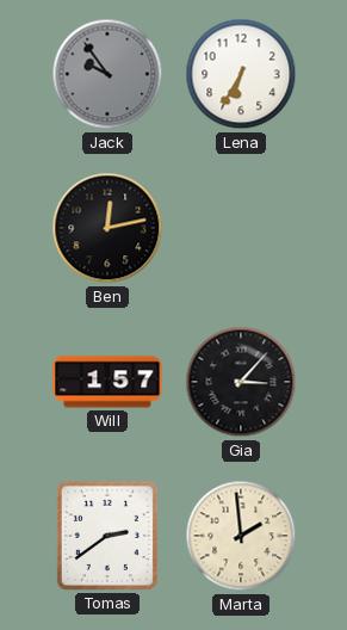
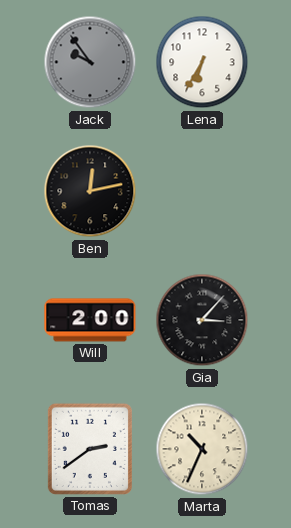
Will: 1:57 -> 2:00
Marta: 1:59 -> 10:34
